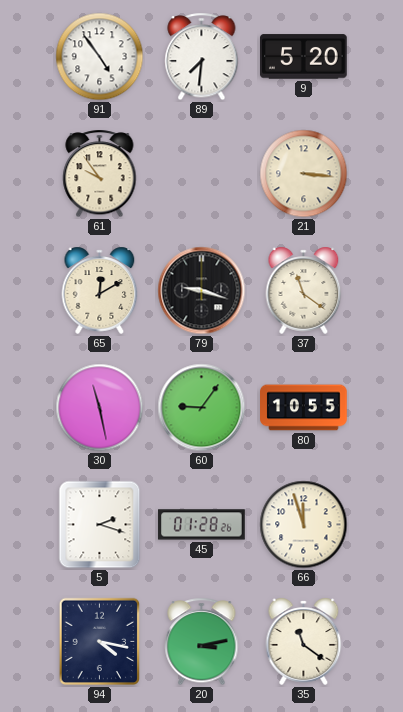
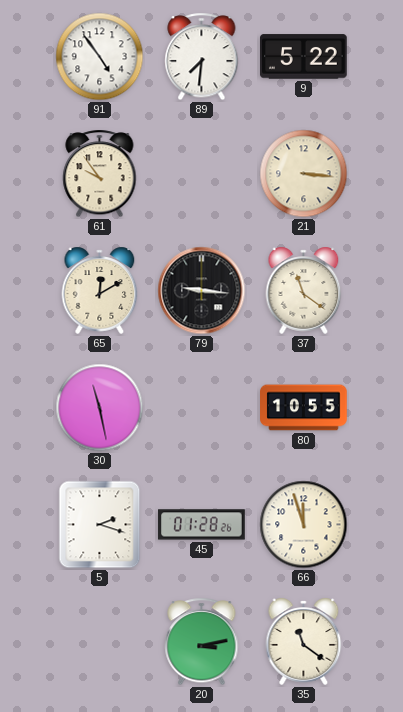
9: 5:20 -> 5:22
79: 9:18 -> 9:16
60: 9:06 -> none
94: 4:17 -> none
